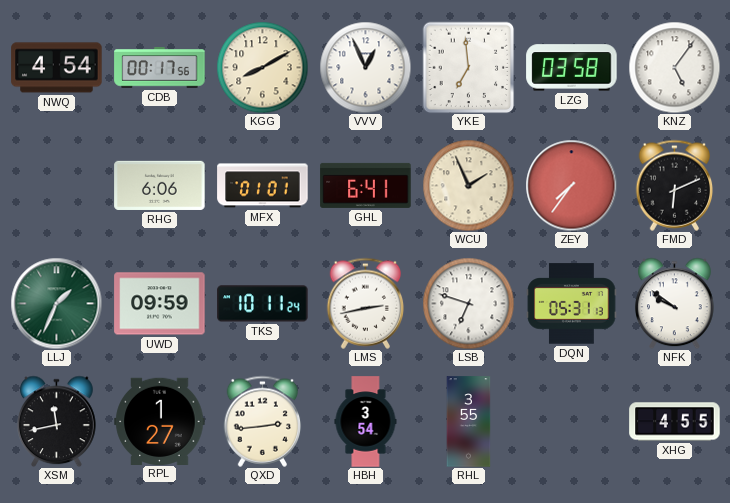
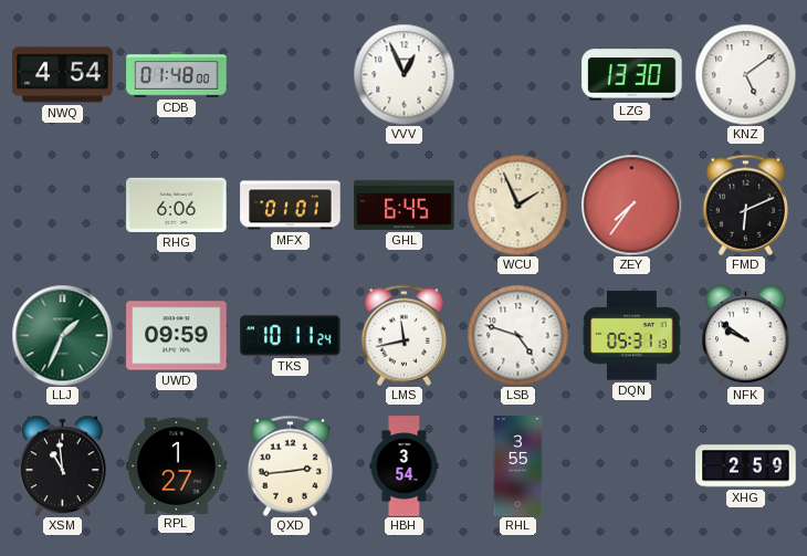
CDB: 00:17 -> 01:48
KGG: 8:10 -> none
YKE: 6:59 -> none
LZG: 03:58 -> 13:30
KNZ: 5:06 -> 5:09
GHL: 6:41 -> 6:45
LMS: 2:43 -> 11:43
LSB: 6:48 -> 4:48
XSM: 11:43 -> 10:59
XHG: 4:55 -> 2:59
